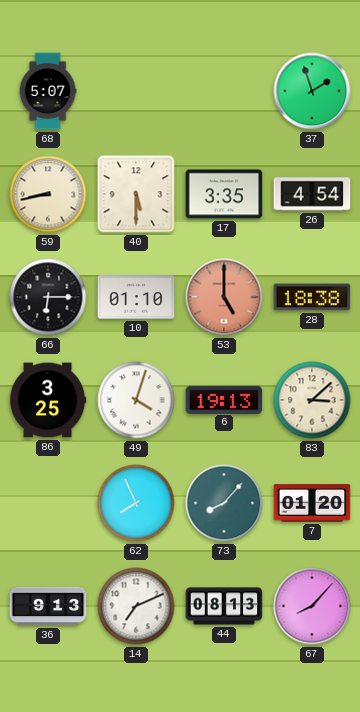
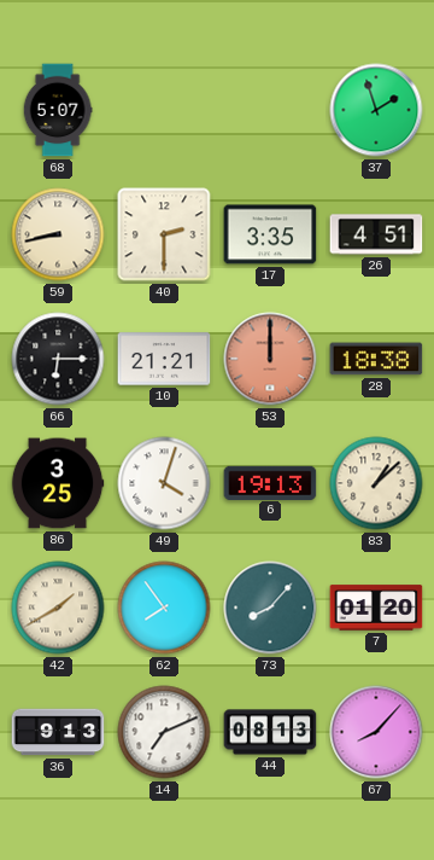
40: 5:30 -> 2:30
26: 4:54 -> 4:51
10: 01:10 -> 21:21
53: 5:00 -> 12:00
83: 3:08 -> 1:08
42: none -> 1:40
62: 7:56 -> 7:54
